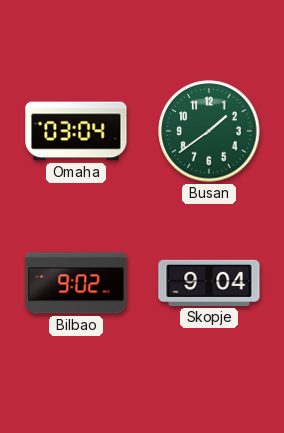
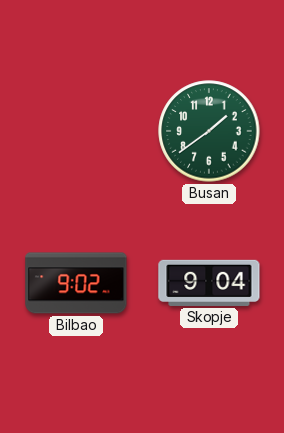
Omaha: 03:04 -> none
